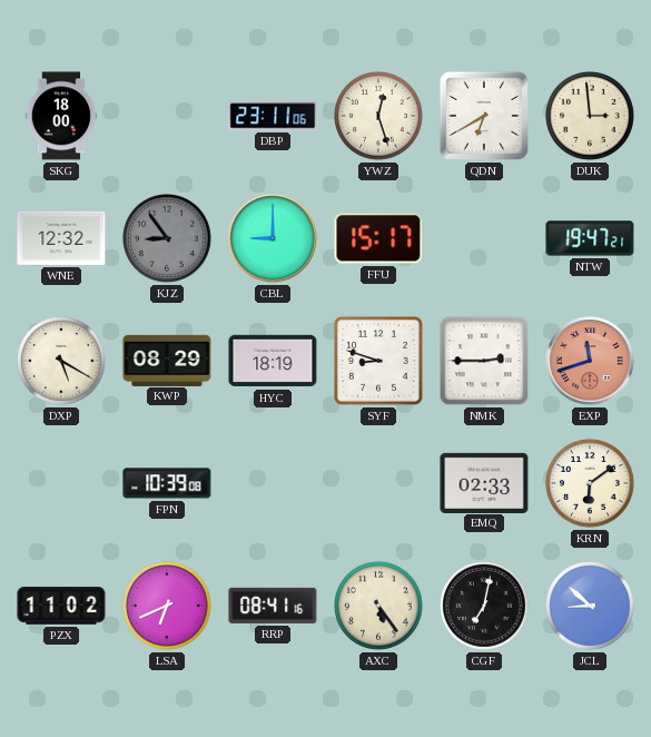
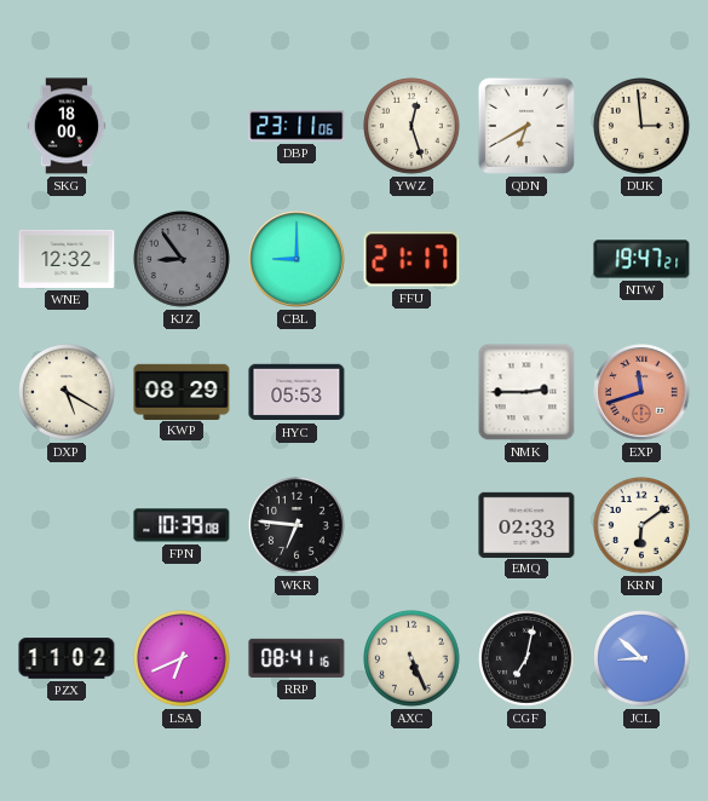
FFU: 15:17 -> 21:17
HYC: 18:19 -> 05:53
SYF: 8:48 -> none
WKR: none -> 6:46
AXC: 5:24 -> 5:26
